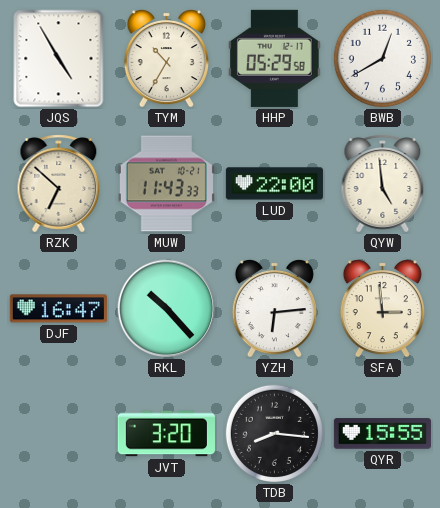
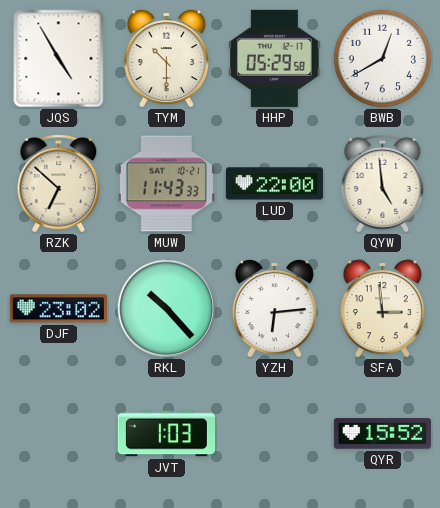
TYM: 10:35 -> 10:30
DJF: 16:47 -> 23:02
JVT: 3:20 -> 1:03
TDB: 8:16 -> none
QYR: 15:55 -> 15:52
